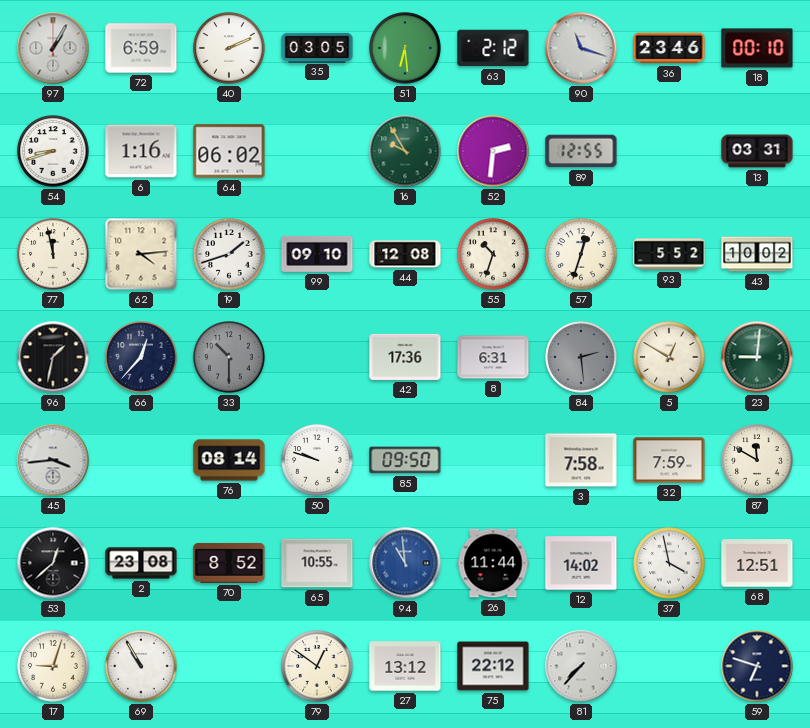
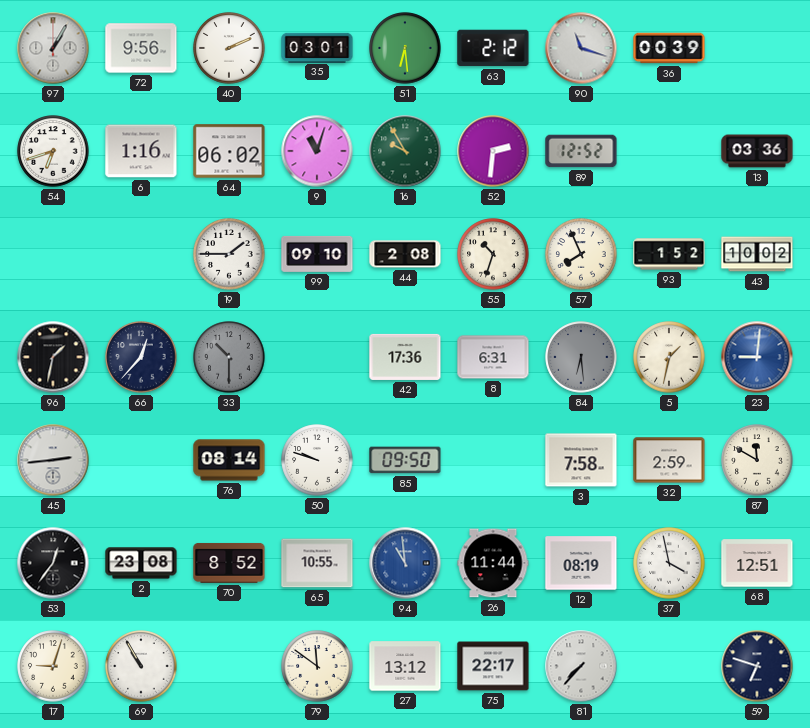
72: 6:59 -> 9:56
35: 03:05 -> 03:01
36: 23:46 -> 00:39
18: 00:10 -> none
54: 8:42 -> 6:42
9: none -> 11:03
89: 12:55 -> 12:52
13: 03:31 -> 03:36
77: 11:58 -> none
62: 4:14 -> none
19: 1:42 -> 1:45
44: 12:08 -> 2:08
57: 12:33 -> 7:56
93: 5:52 -> 1:52
84: 2:29 -> 6:29
5: 12:50 -> 1:32
23 dial: green -> blue
45: 3:44 -> 2:44
32: 7:59 -> 2:59
53: 12:38 -> 12:36
12: 14:02 -> 08:19
79: 12:51 -> 11:51
75: 22:12 -> 22:17
